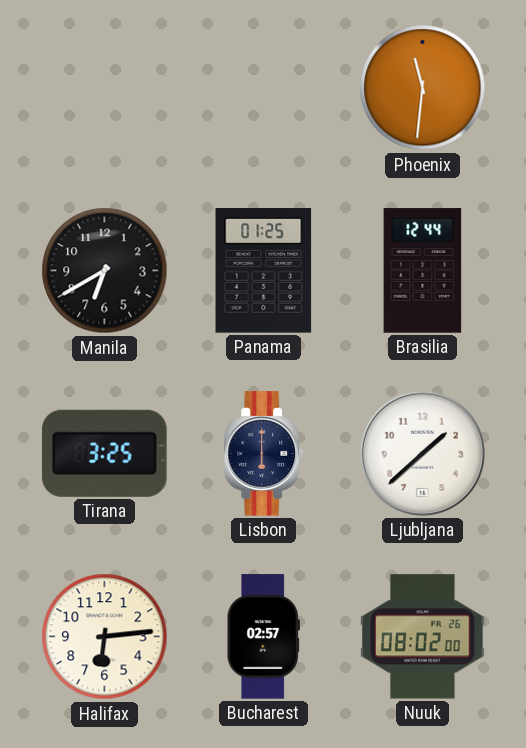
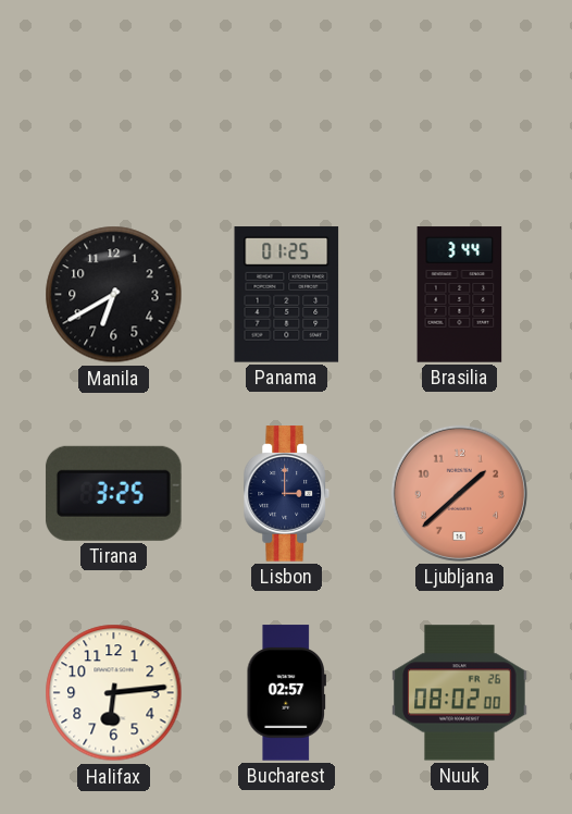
Phoenix: 11:31 -> none
Brasilia: 12:44 -> 3:44
Lisbon: 6:00 -> 3:00
Ljubljana dial: white -> salmon
